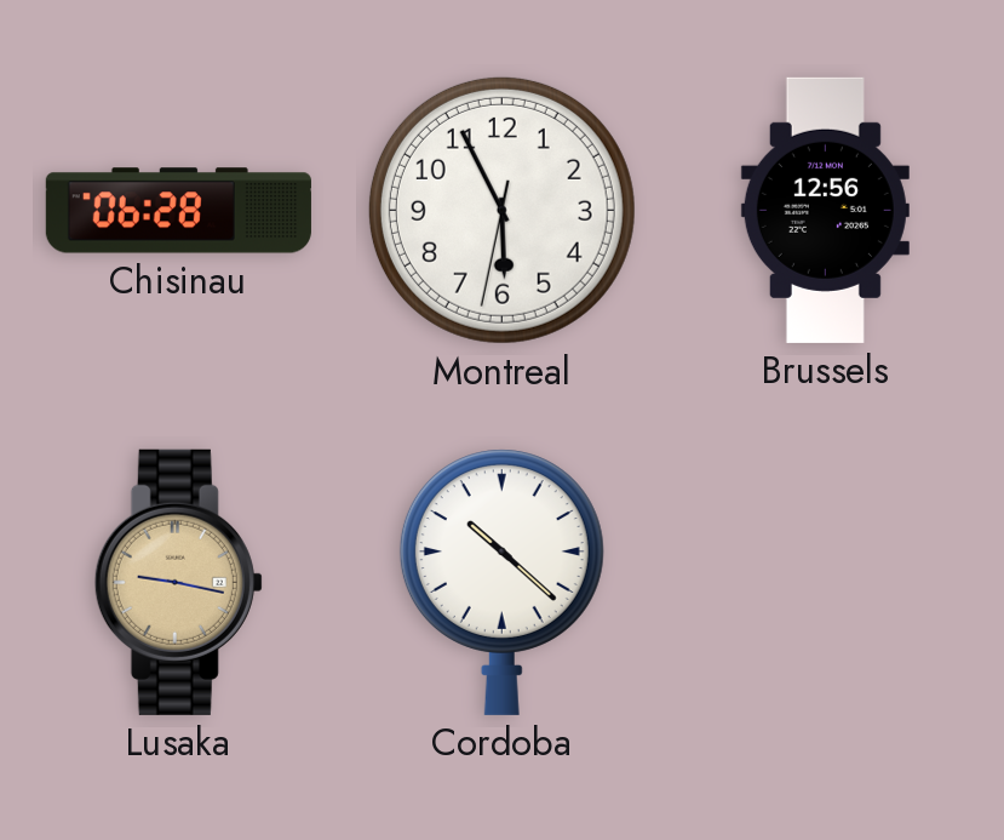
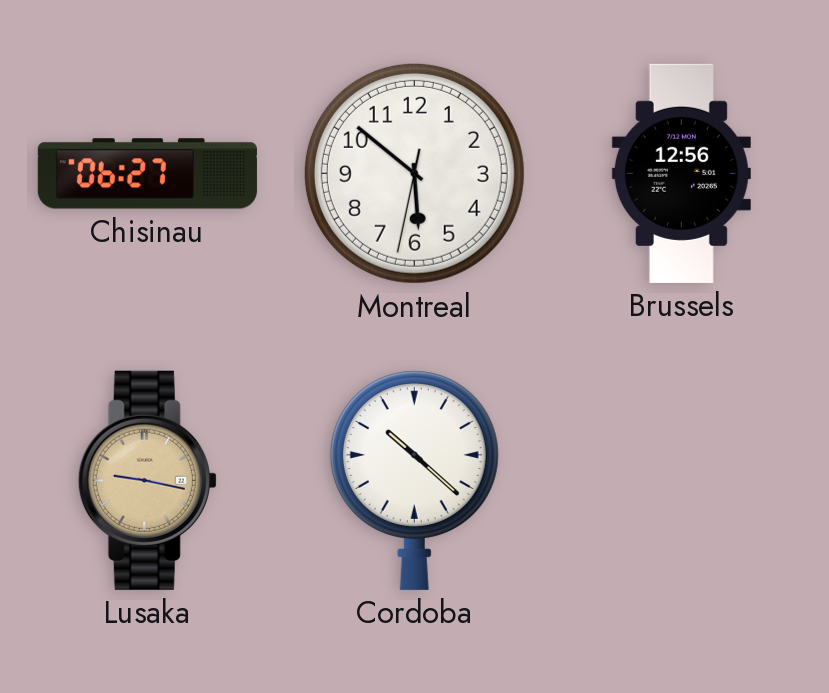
Chisinau: 06:28 -> 06:27
Montreal: 5:55 -> 5:51
